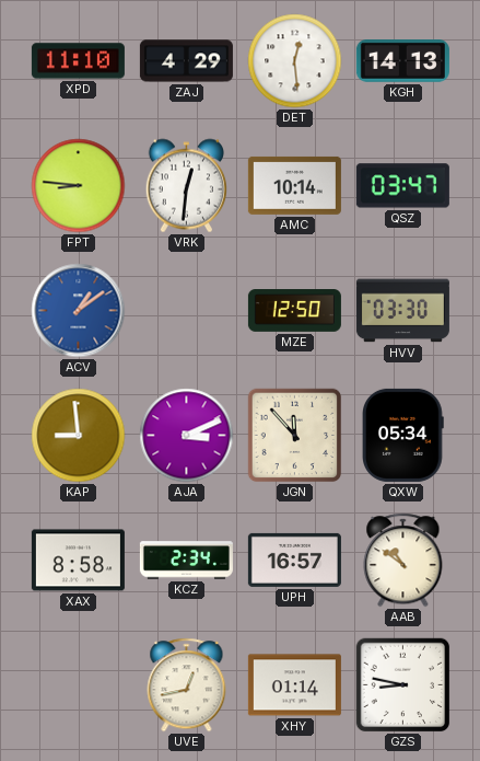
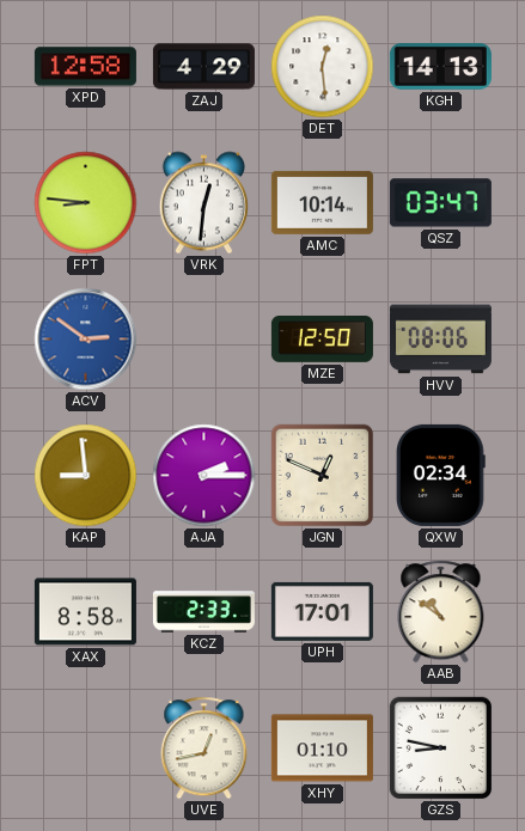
XPD: 11:10 -> 12:58
ACV: 1:09 -> 2:51
HVV: 03:30 -> 08:06
AJA: 3:11 -> 2:15
JGN: 11:53 -> 12:49
QXW: 05:34 -> 02:34
KCZ: 2:34 -> 2:33
UPH: 16:57 -> 17:01
XHY: 01:14 -> 01:10
